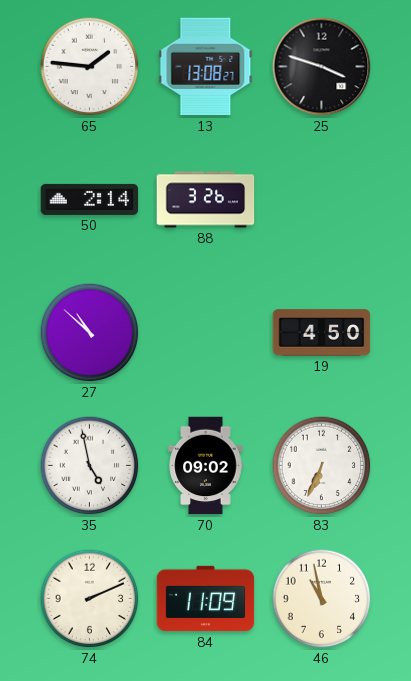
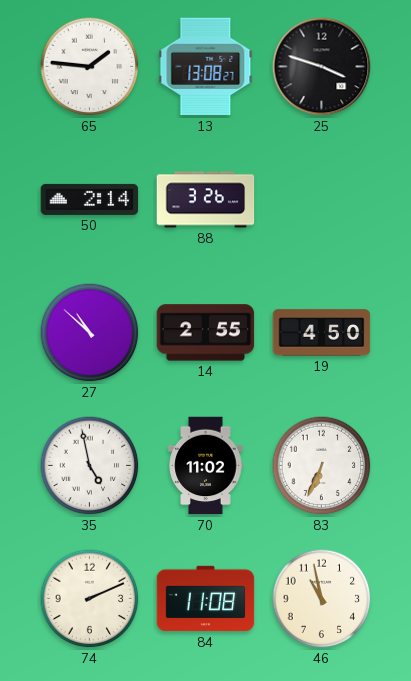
14: none -> 2:55
70: 09:02 -> 11:02
84: 11:09 -> 11:08
